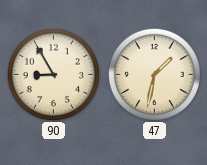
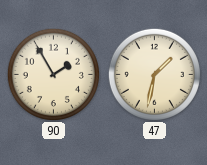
90: 8:55 -> 1:55
